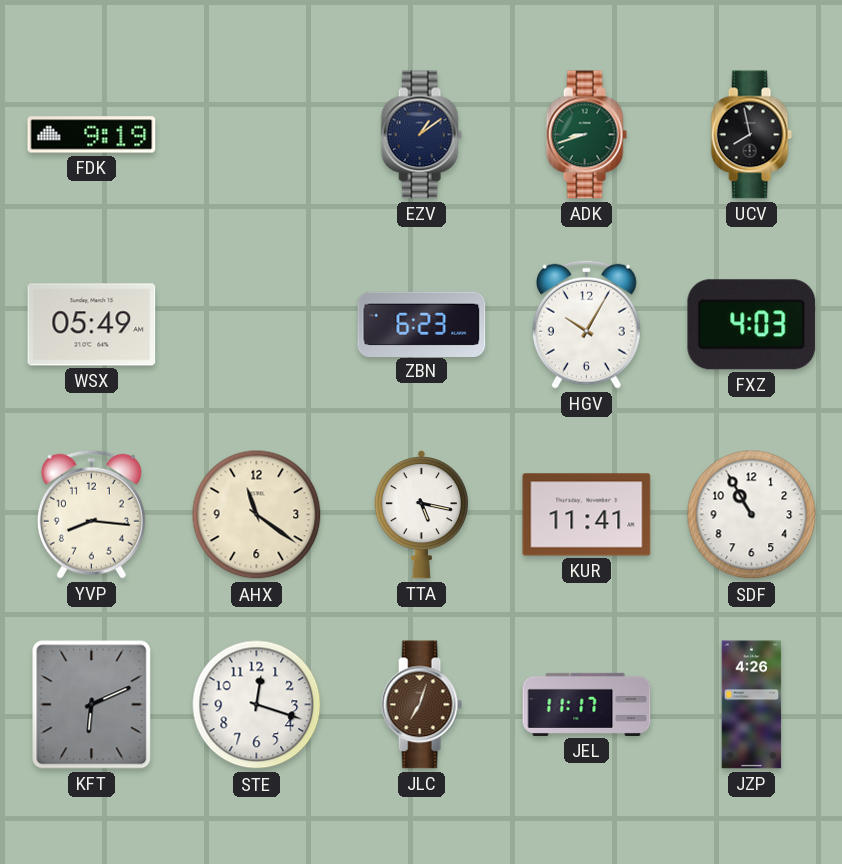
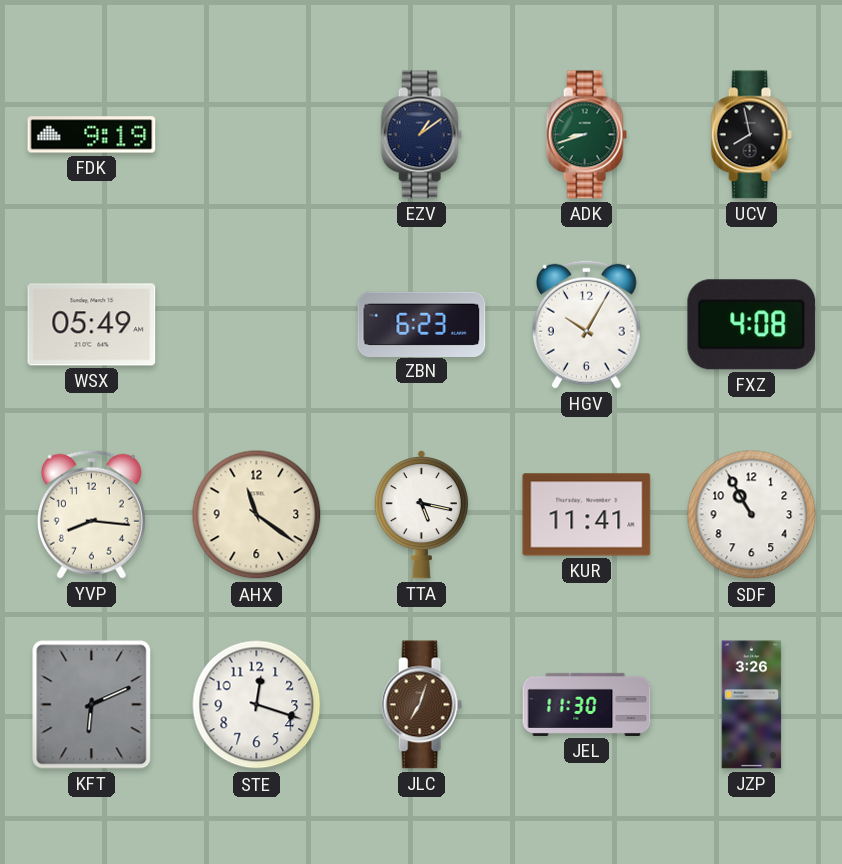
FXZ: 4:03 -> 4:08
JEL: 11:17 -> 11:30
JZP: 4:26 -> 3:26
